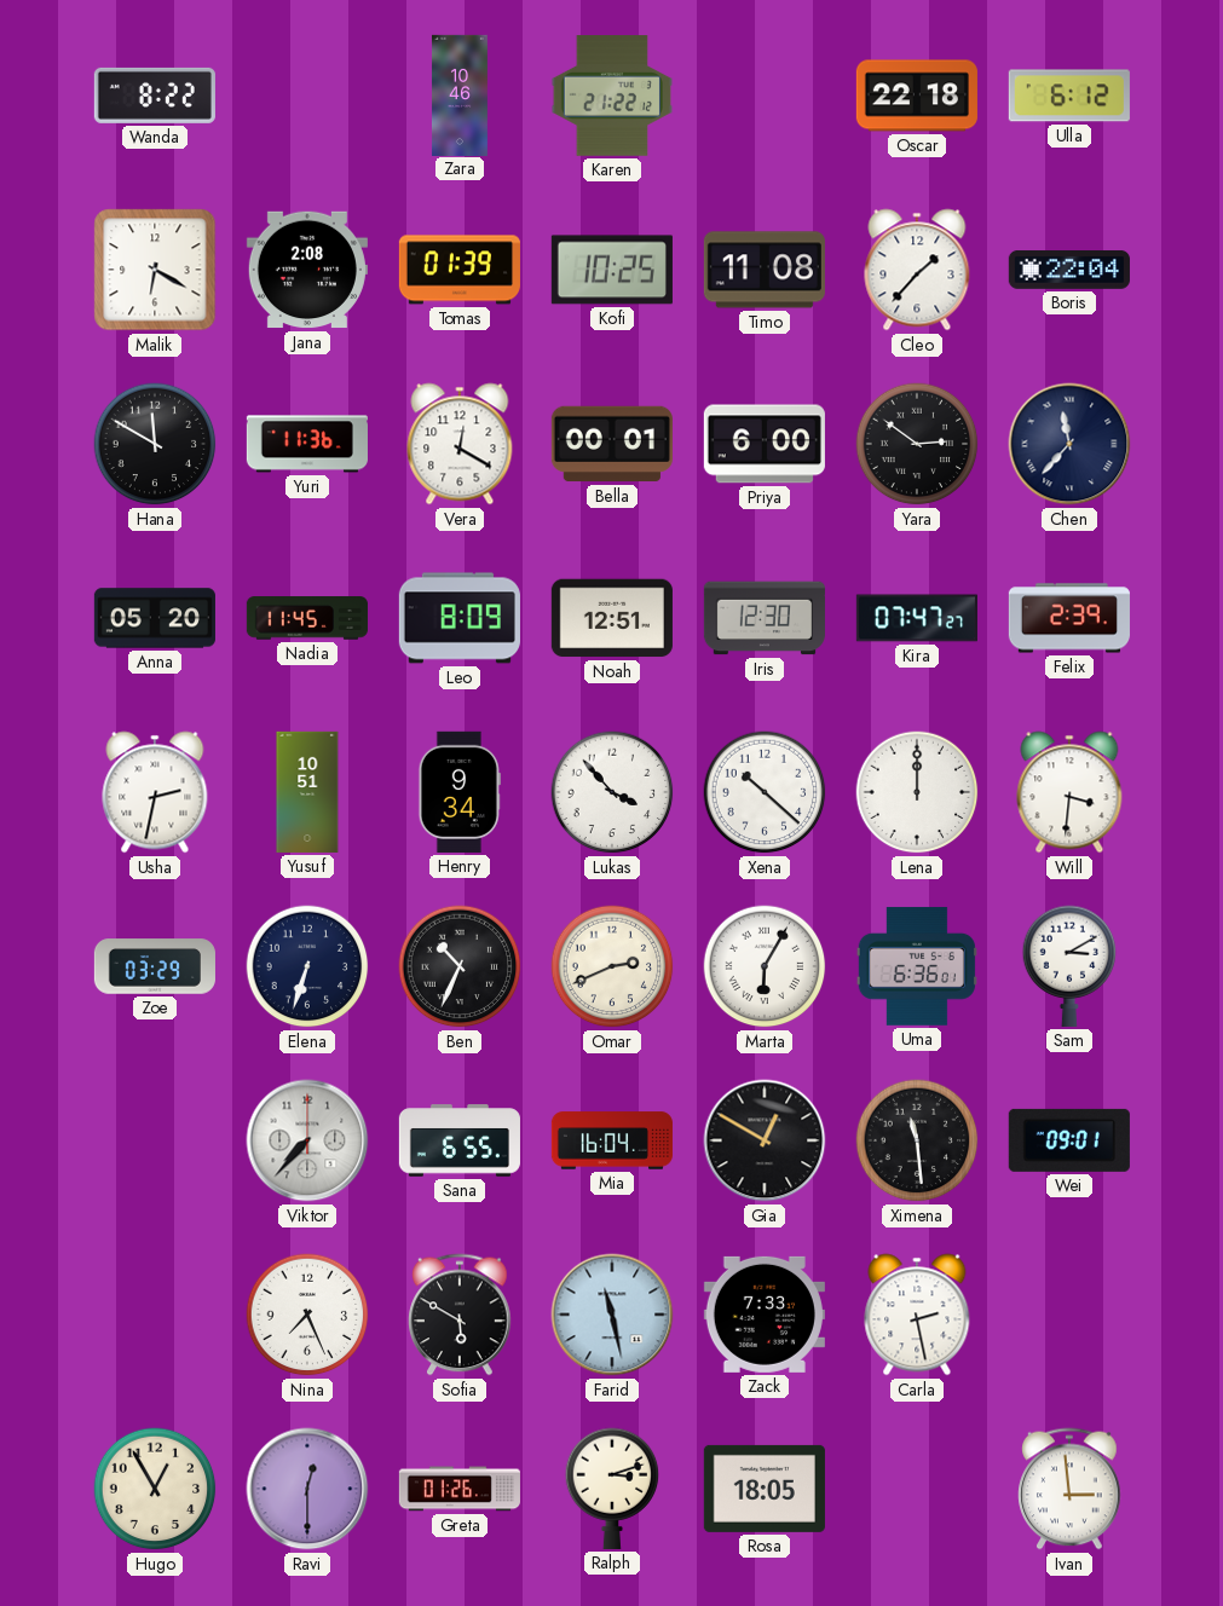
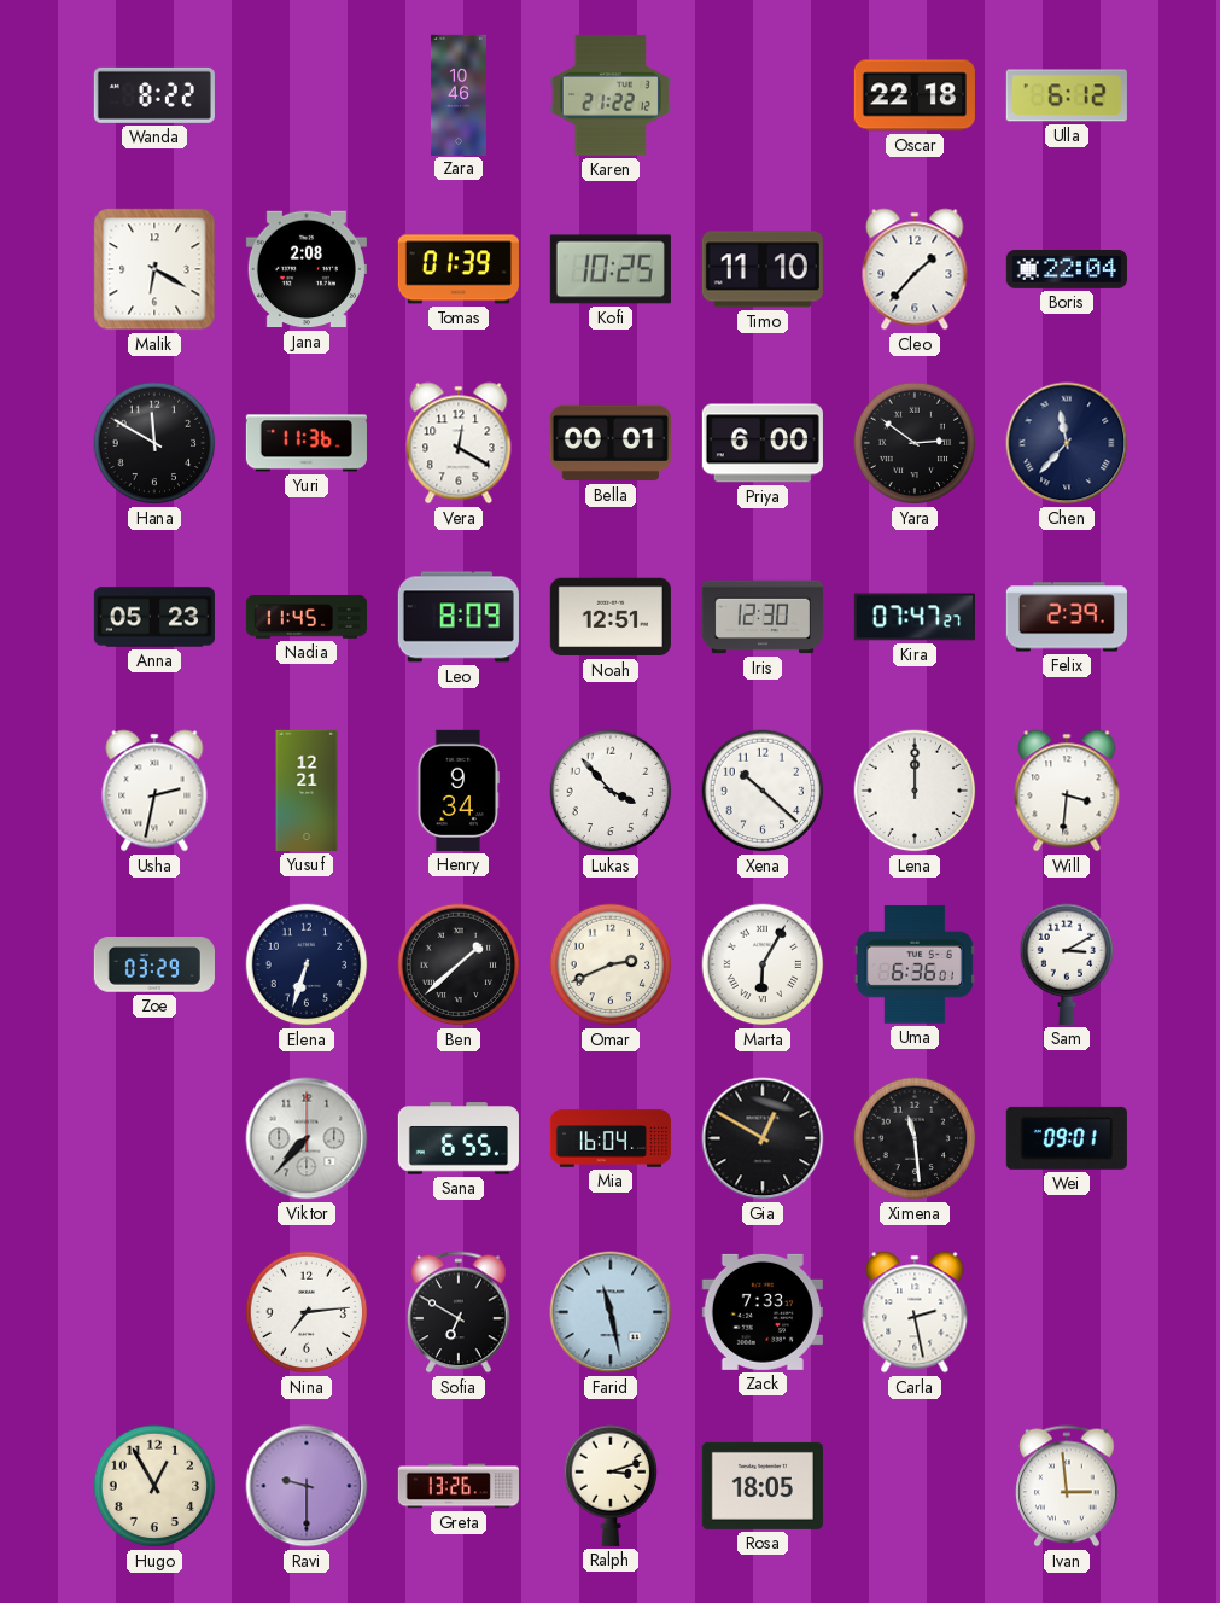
Timo: 11:08 -> 11:10
Anna: 05:20 -> 05:23
Yusuf: 10:51 -> 12:21
Ben: 10:34 -> 1:38
Nina: 7:26 -> 7:14
Sofia: 5:50 -> 6:50
Ravi: 12:30 -> 9:30
Greta: 01:26 -> 13:26
